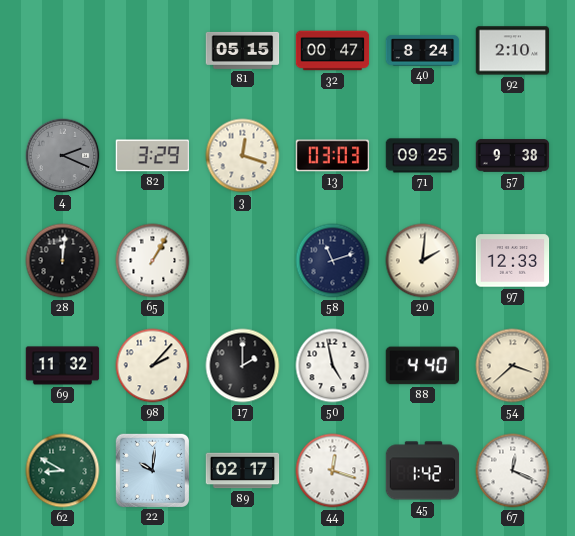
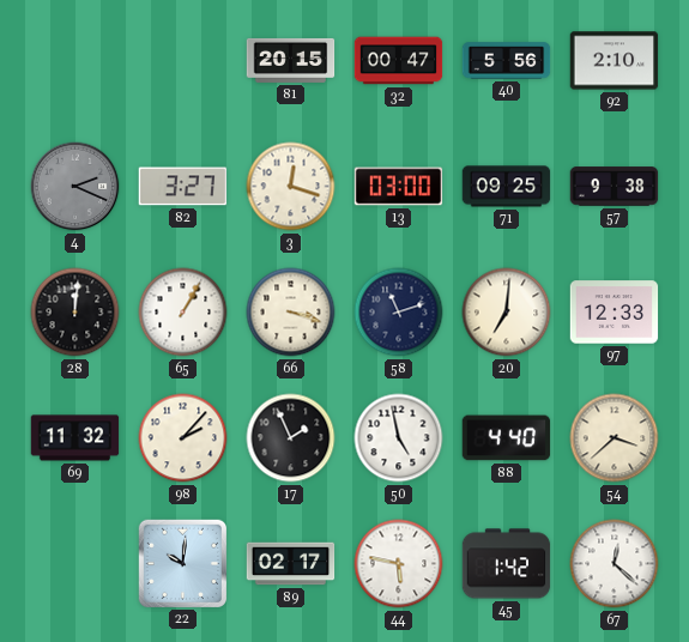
81: 05:15 -> 20:15
40: 8:24 -> 5:56
82: 3:29 -> 3:27
13: 03:03 -> 03:00
66: none -> 3:18
20: 2:01 -> 7:01
17: 2:00 -> 1:56
62: 8:50 -> none
44: 12:18 -> 5:47
67: 12:19 -> 12:22
